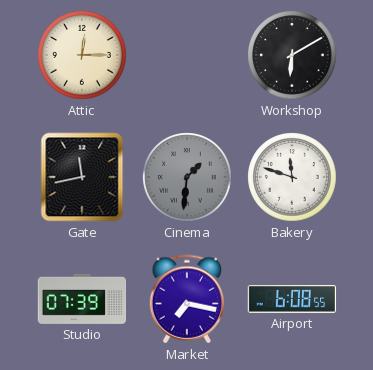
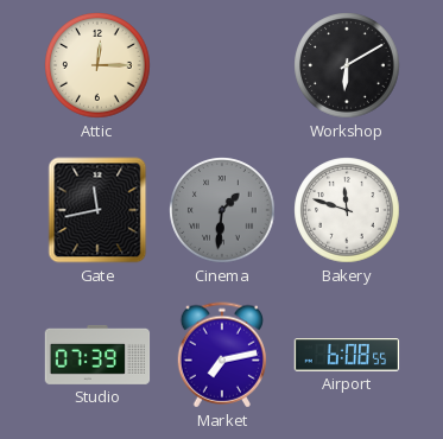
Market: 7:17 -> 7:13
